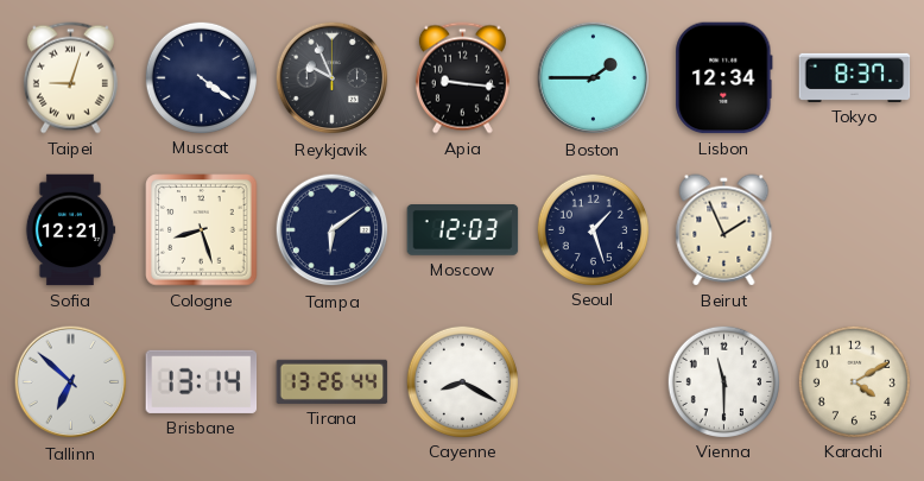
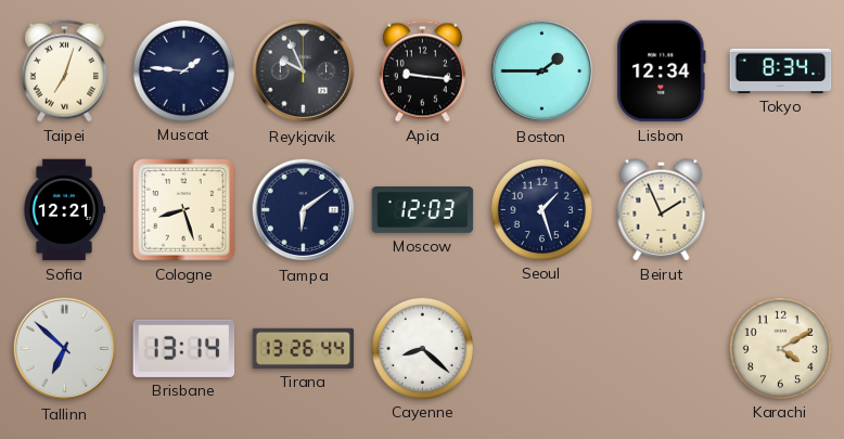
Taipei: 9:03 -> 7:03
Muscat: 4:21 -> 1:46
Tokyo: 8:37 -> 8:34
Cayenne: 8:20 -> 8:22
Vienna: 11:30 -> none
